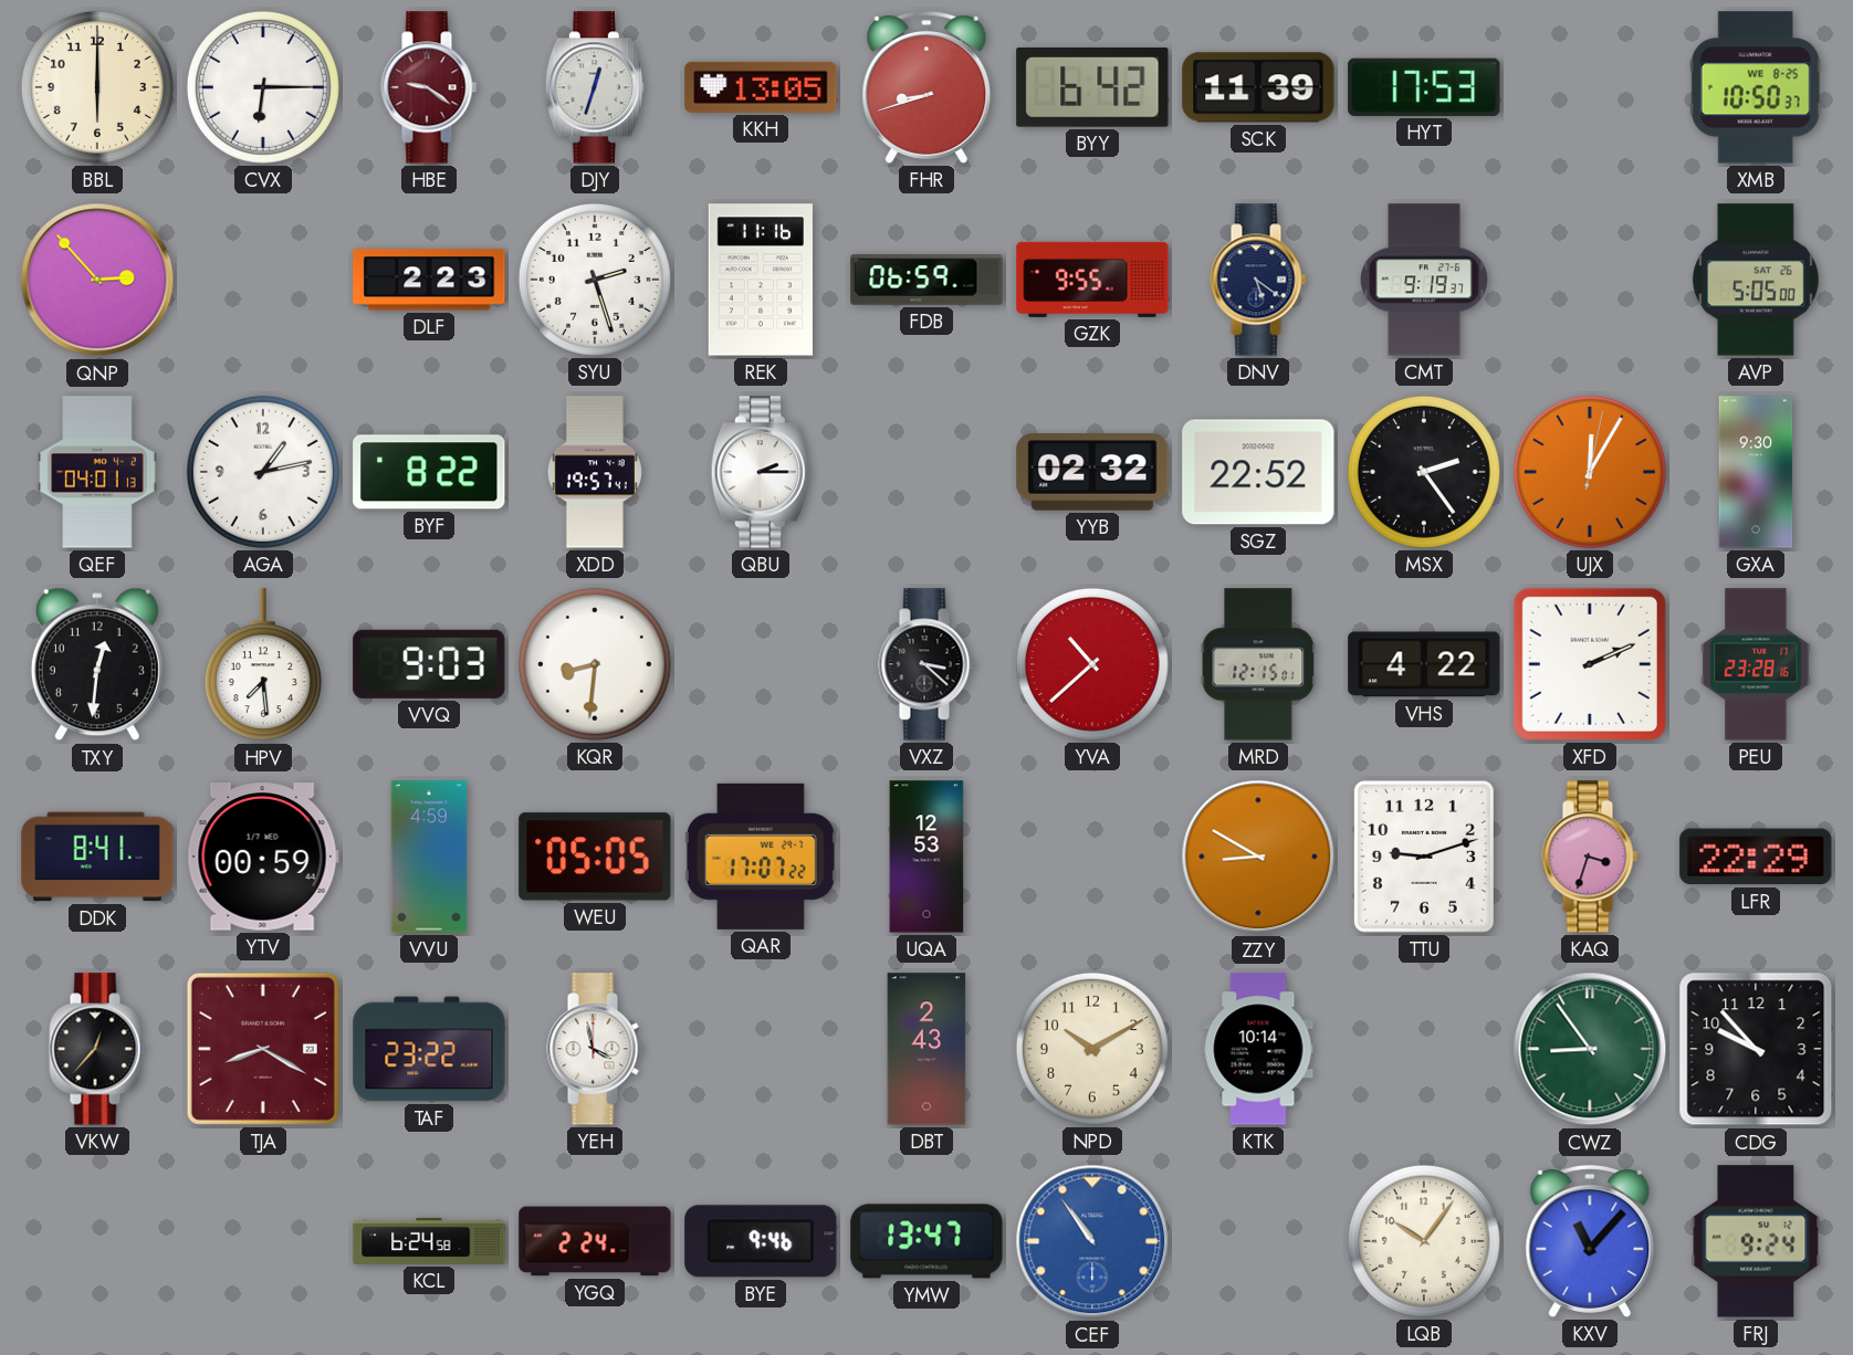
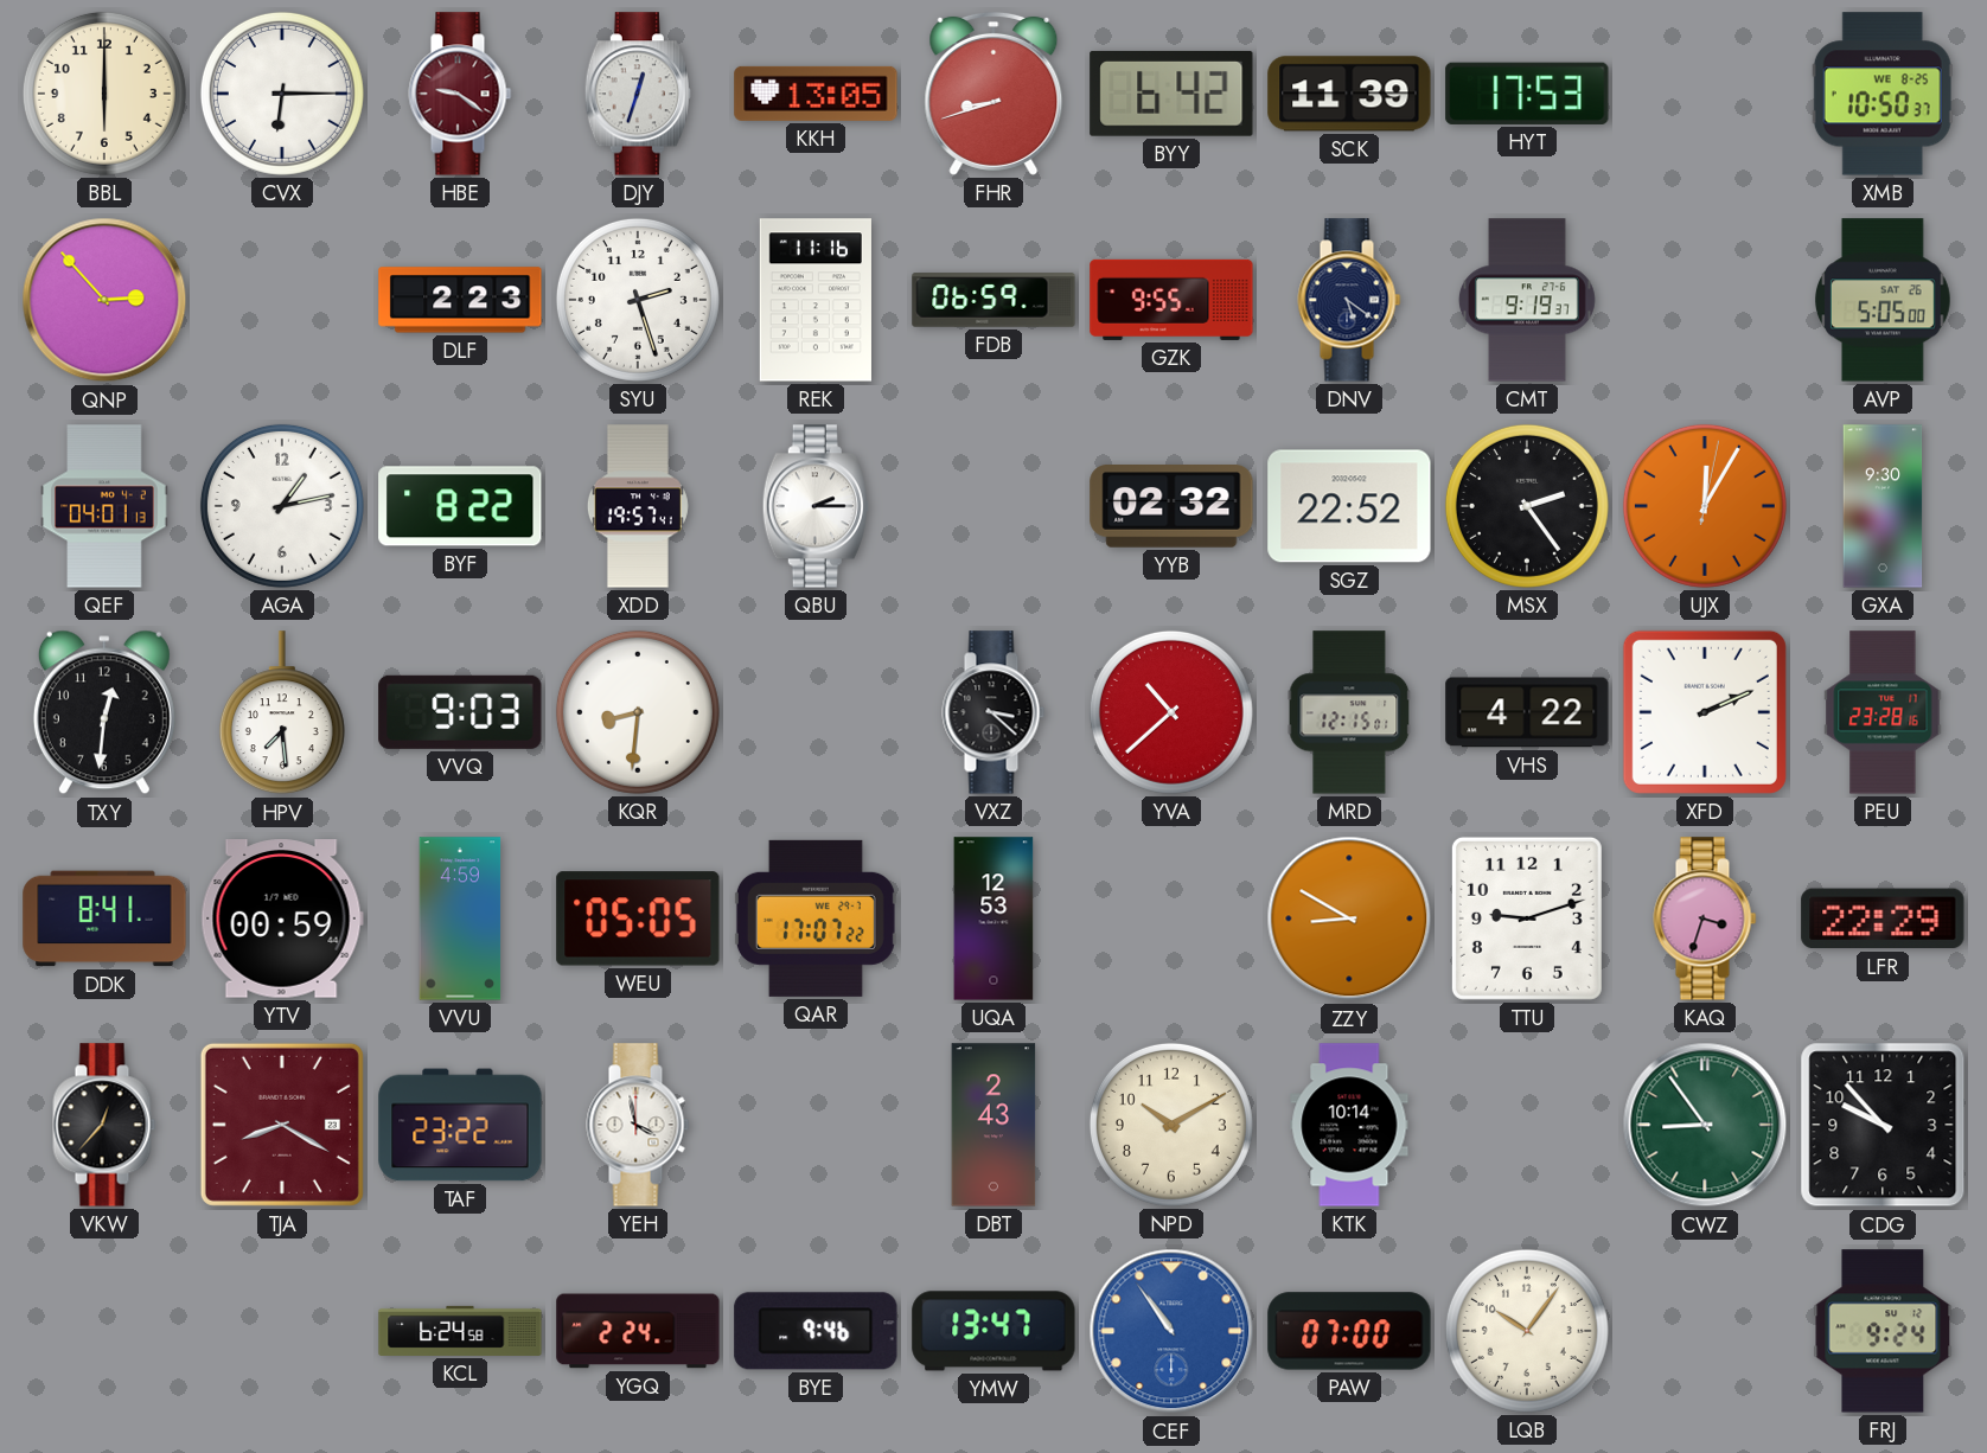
PAW: none -> 07:00
KXV: 11:07 -> none
